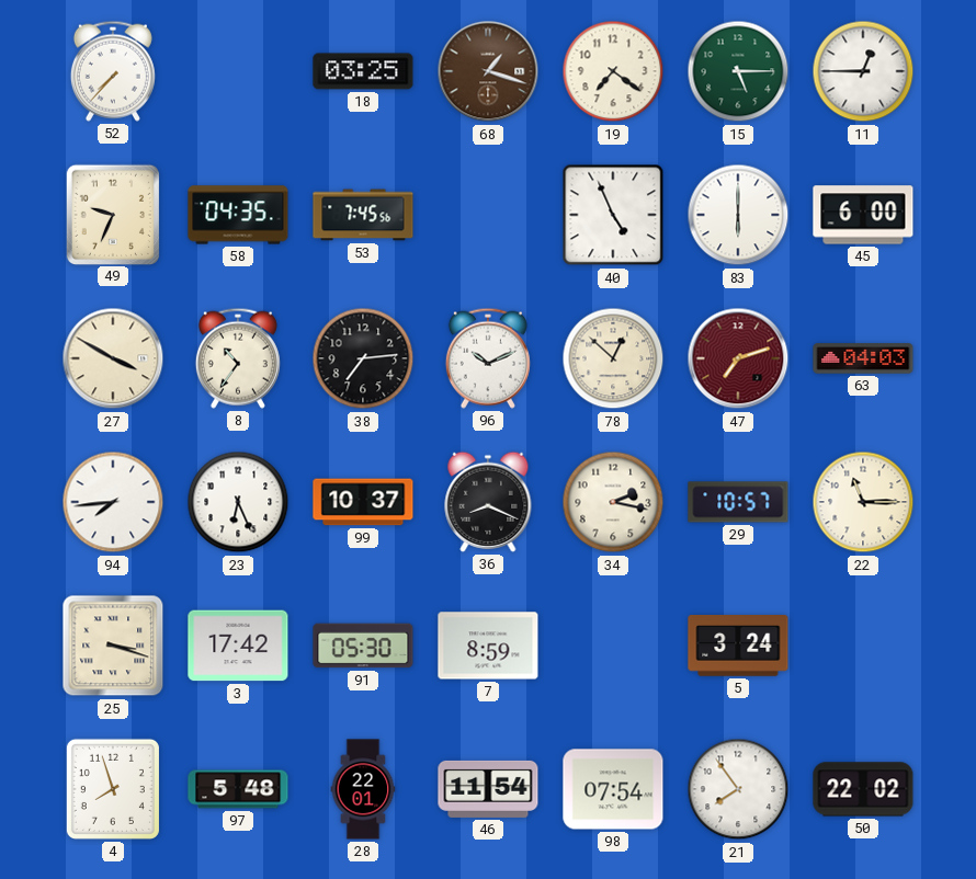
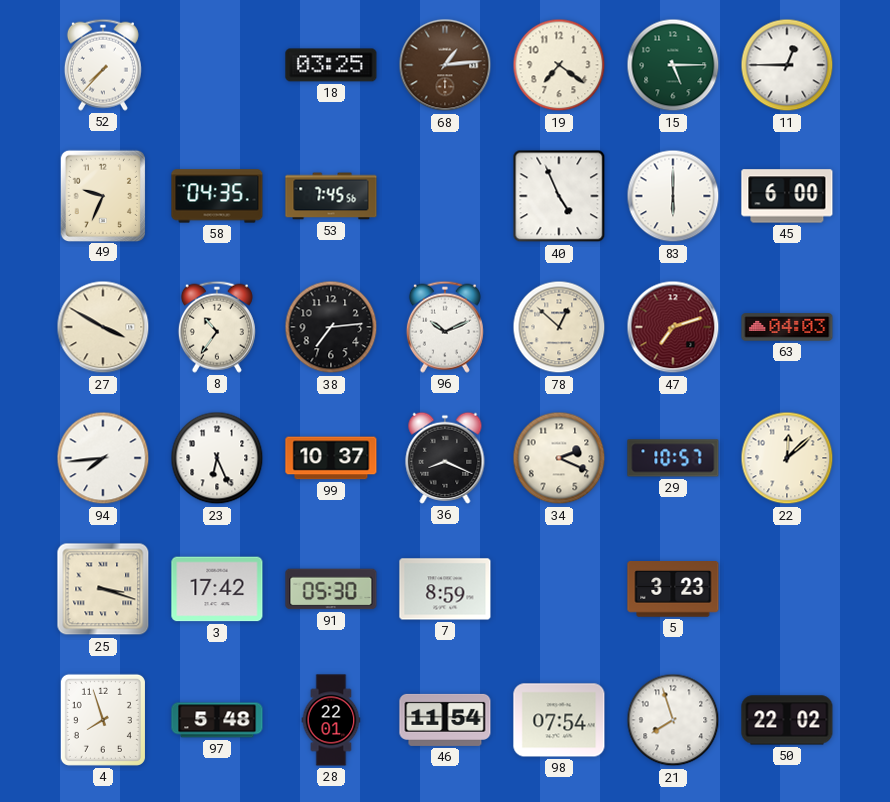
68: 1:18 -> 1:14
34: 2:17 -> 2:19
22: 11:15 -> 12:08
5: 3:24 -> 3:23
21: 7:54 -> 7:57
